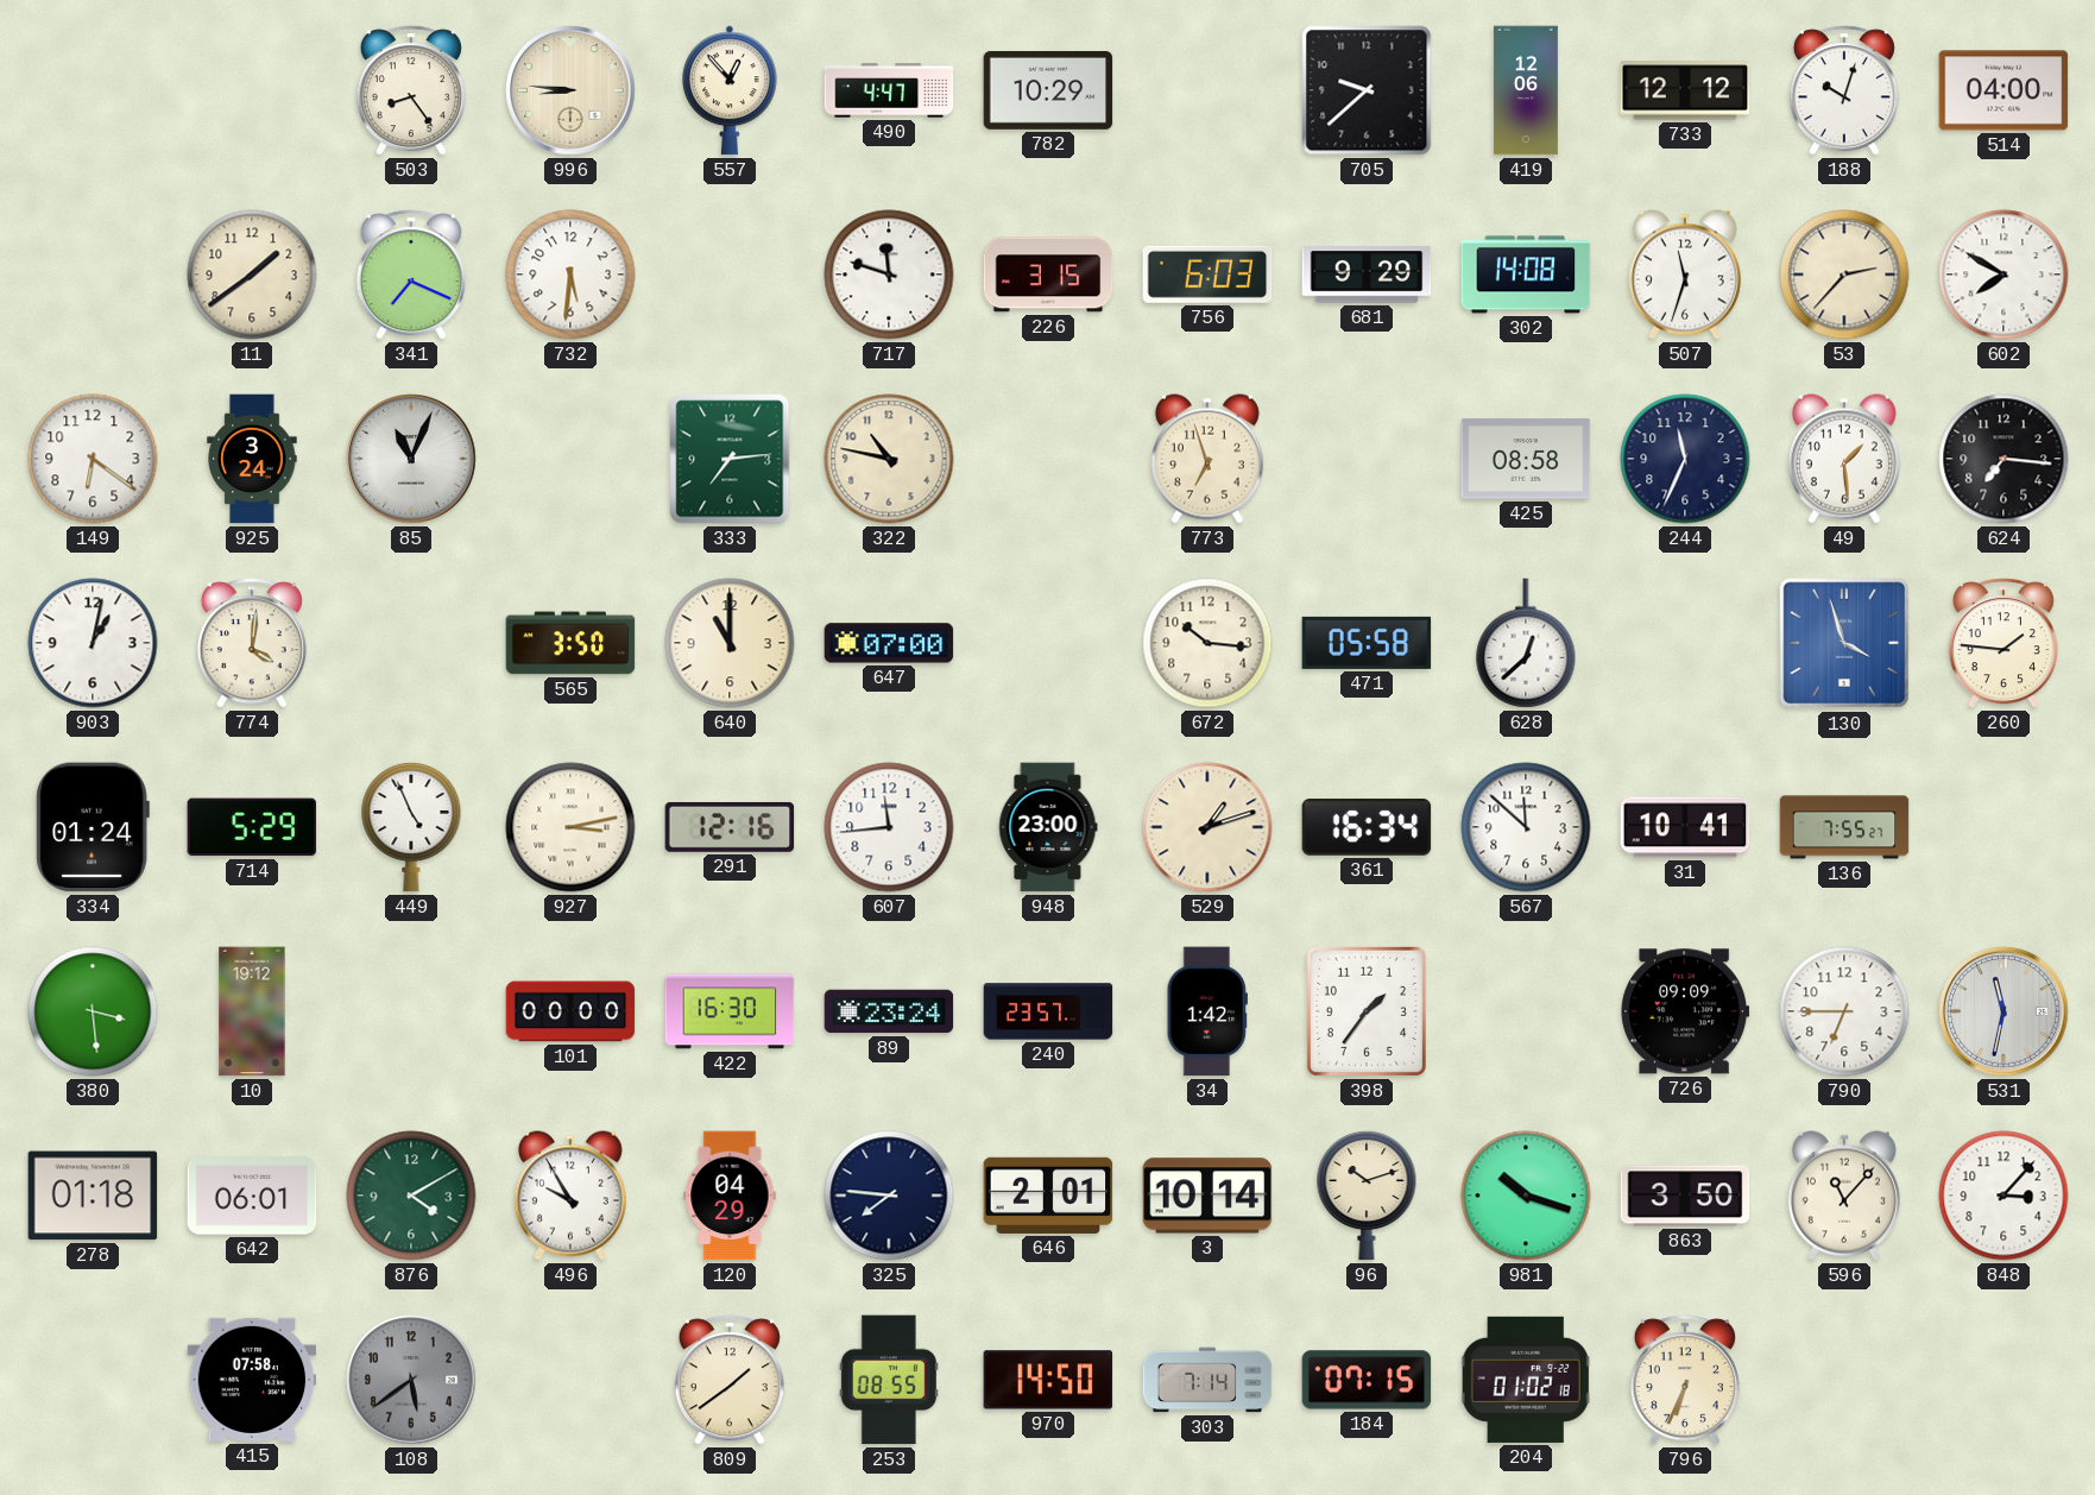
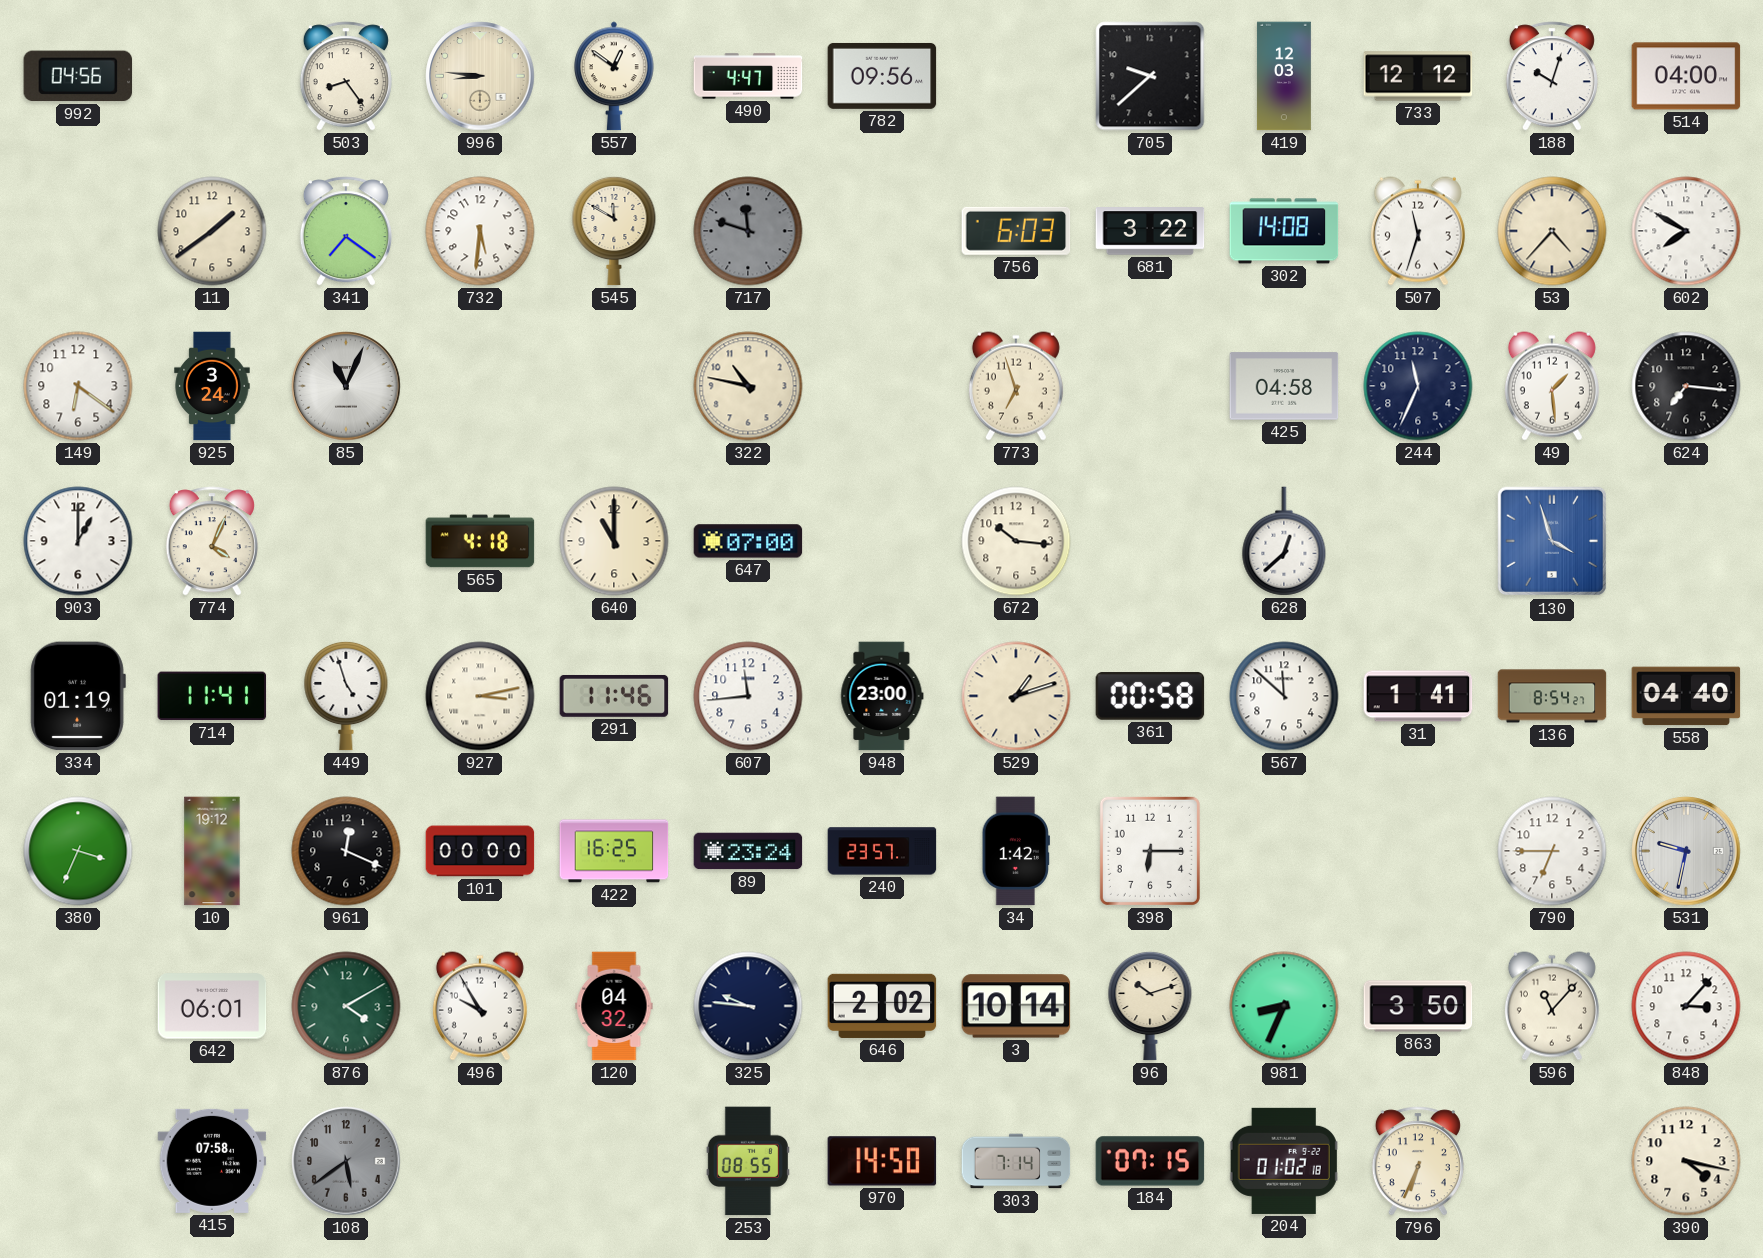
992: none -> 04:56
557: 12:53 -> 12:51
782: 10:29 -> 09:56
419: 12:06 -> 12:03
341: 7:19 -> 7:21
545: none -> 11:50
717 dial: white -> grey
226: 3:15 -> none
681: 9:29 -> 3:22
53: 2:37 -> 4:37
333: 7:14 -> none
425: 08:58 -> 04:58
903: 1:02 -> 1:00
774: 4:01 -> 4:04
565: 3:50 -> 4:18
471: 05:58 -> none
260: 1:46 -> none
334: 01:24 -> 01:19
714: 5:29 -> 11:41
449: 4:56 -> 4:57
291: 12:16 -> 11:46
361: 16:34 -> 00:58
31: 10:41 -> 1:41
136: 7:55 -> 8:54
558: none -> 04:40
380: 3:29 -> 3:34
961: none -> 12:19
422: 16:30 -> 16:25
398: 1:36 -> 6:15
726: 09:09 -> none
531: 11:32 -> 9:32
278: 01:18 -> none
120: 04:29 -> 04:32
325: 7:46 -> 9:46
646: 2:01 -> 2:02
981: 10:18 -> 8:34
809: 1:39 -> none
390: none -> 4:17
